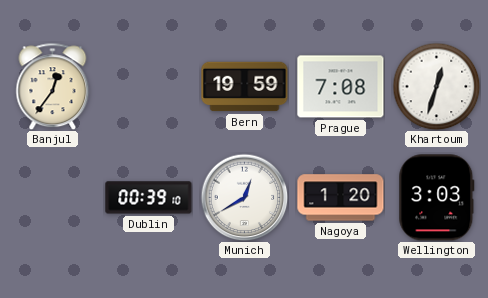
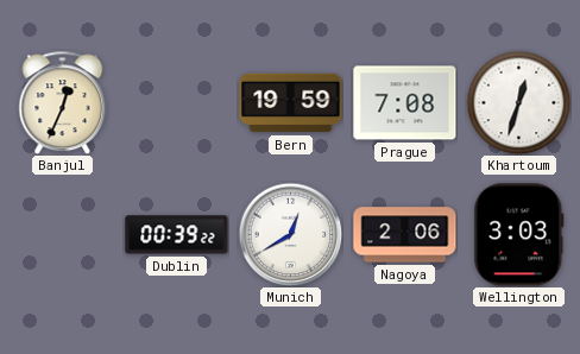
Banjul: 12:36 -> 12:34
Dublin: 00:39:10 -> 00:39:22
Nagoya: 1:20 -> 2:06
